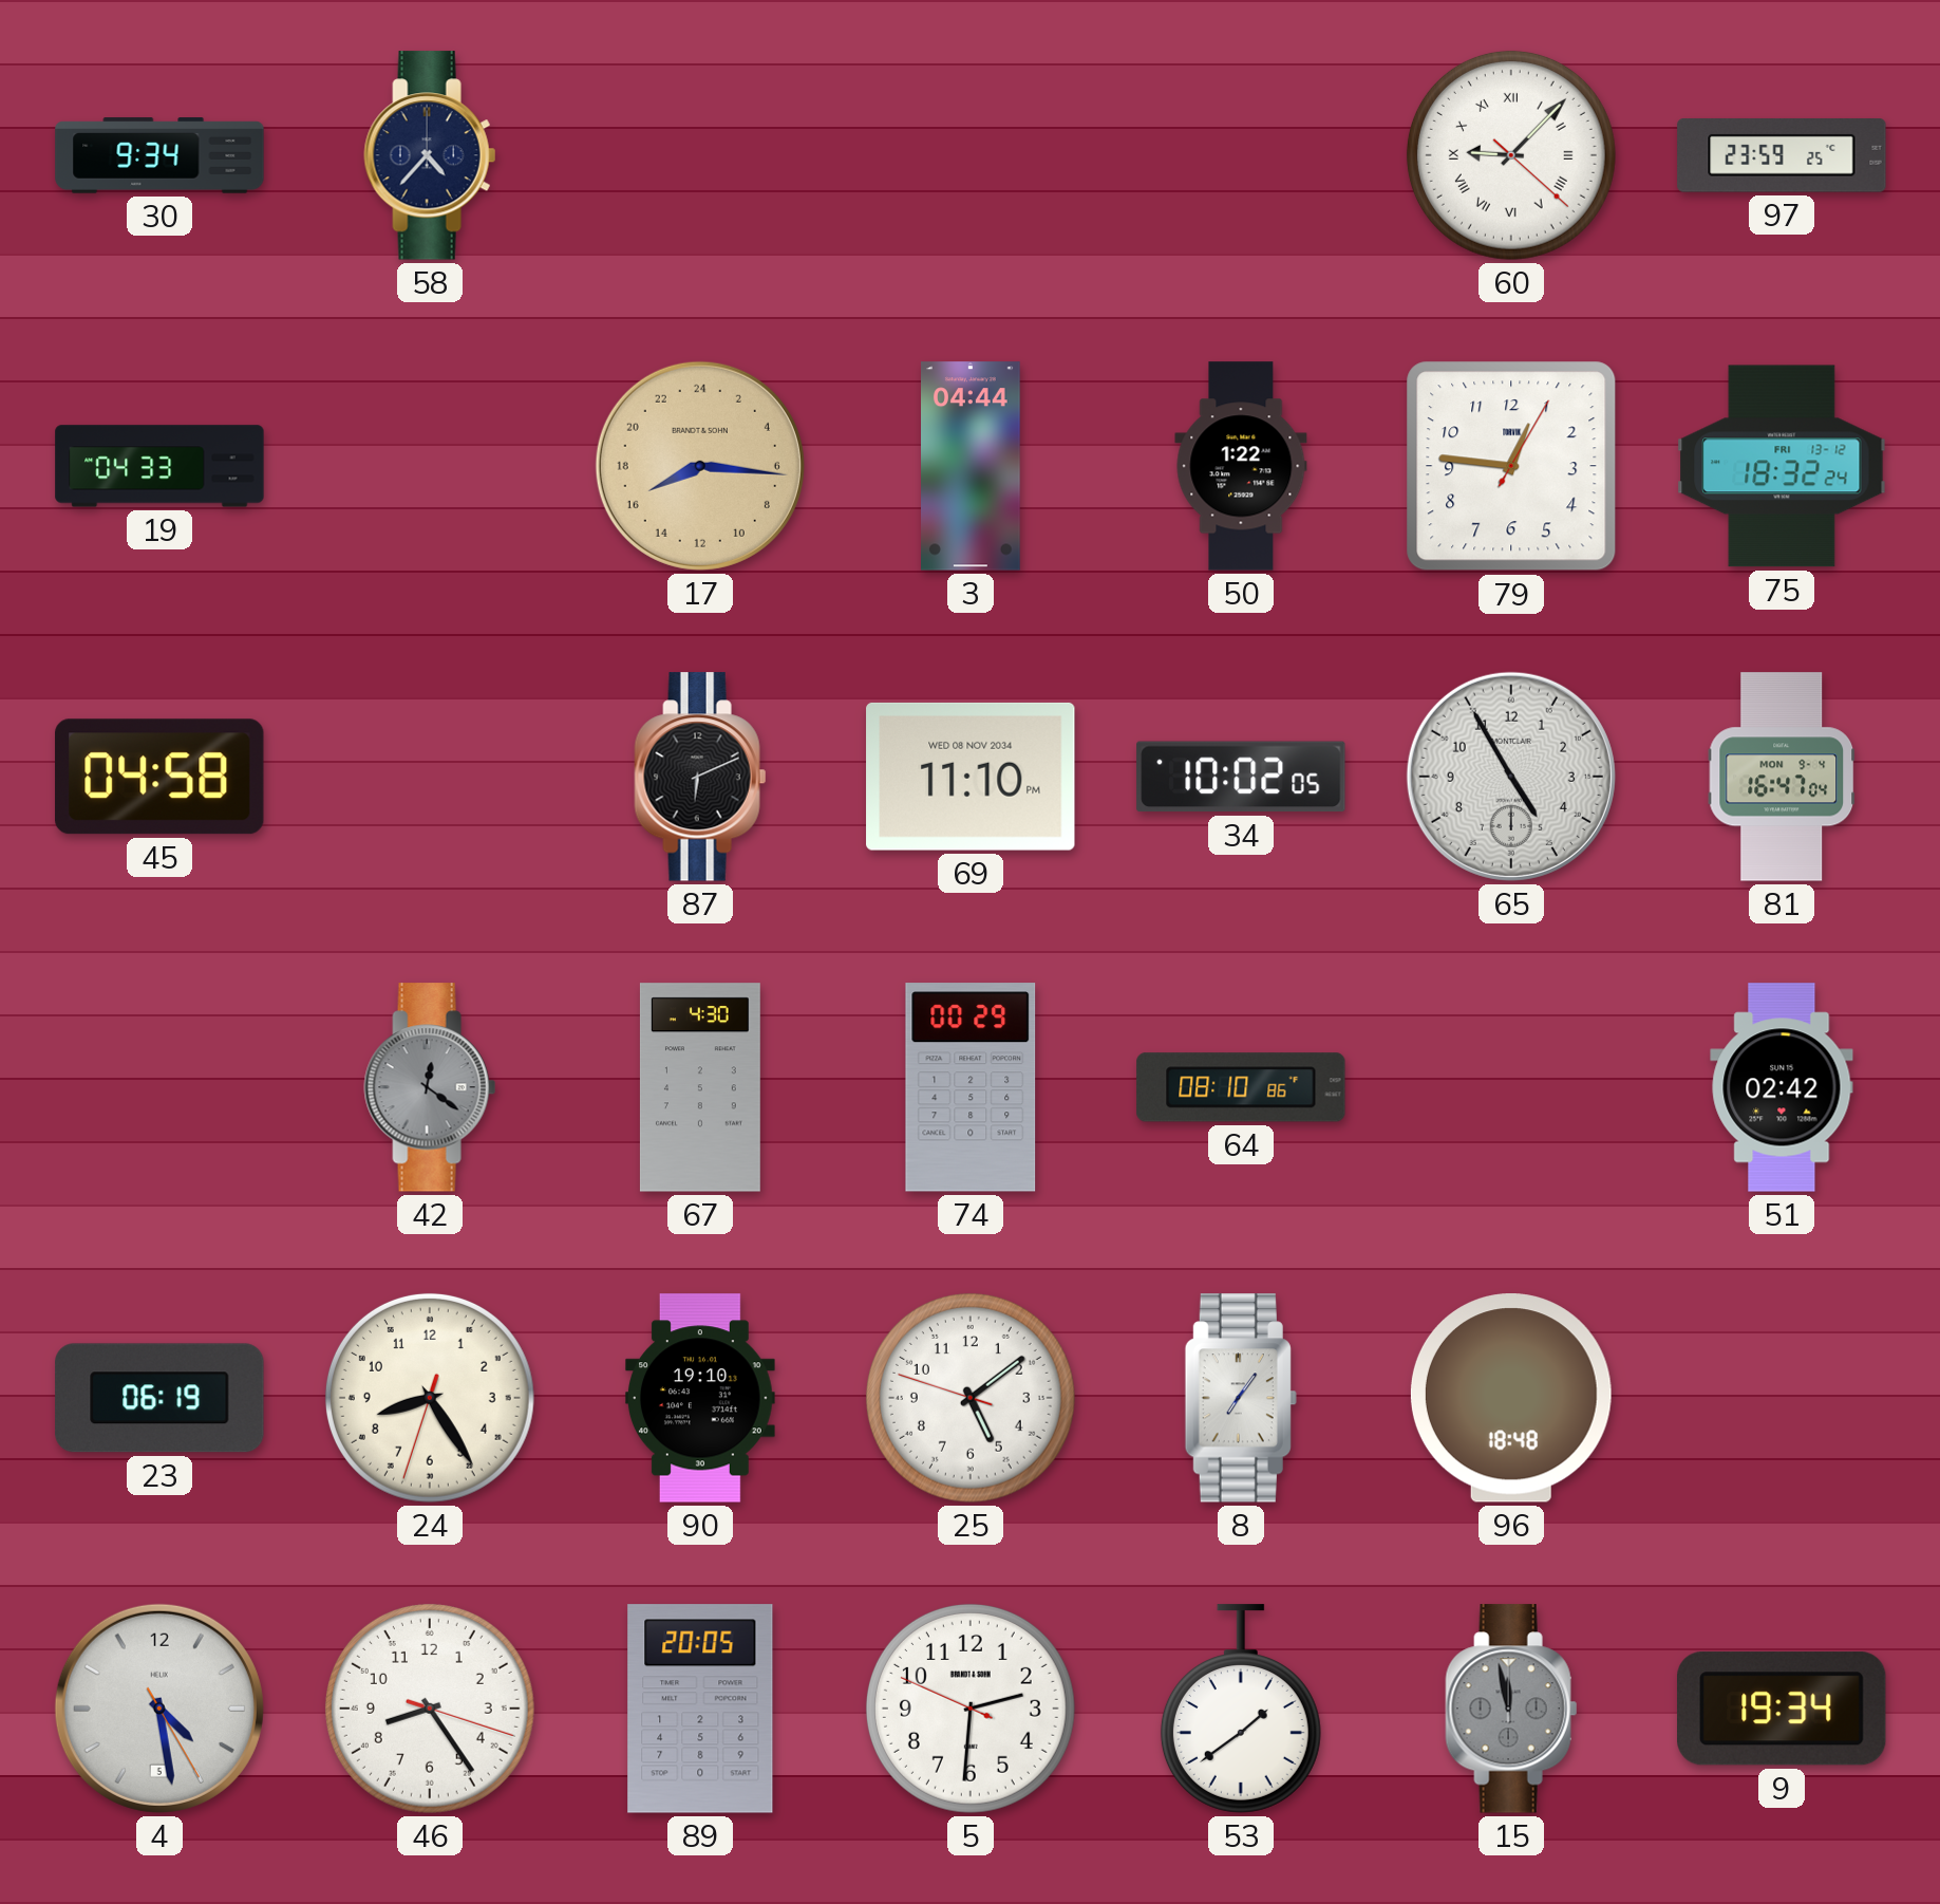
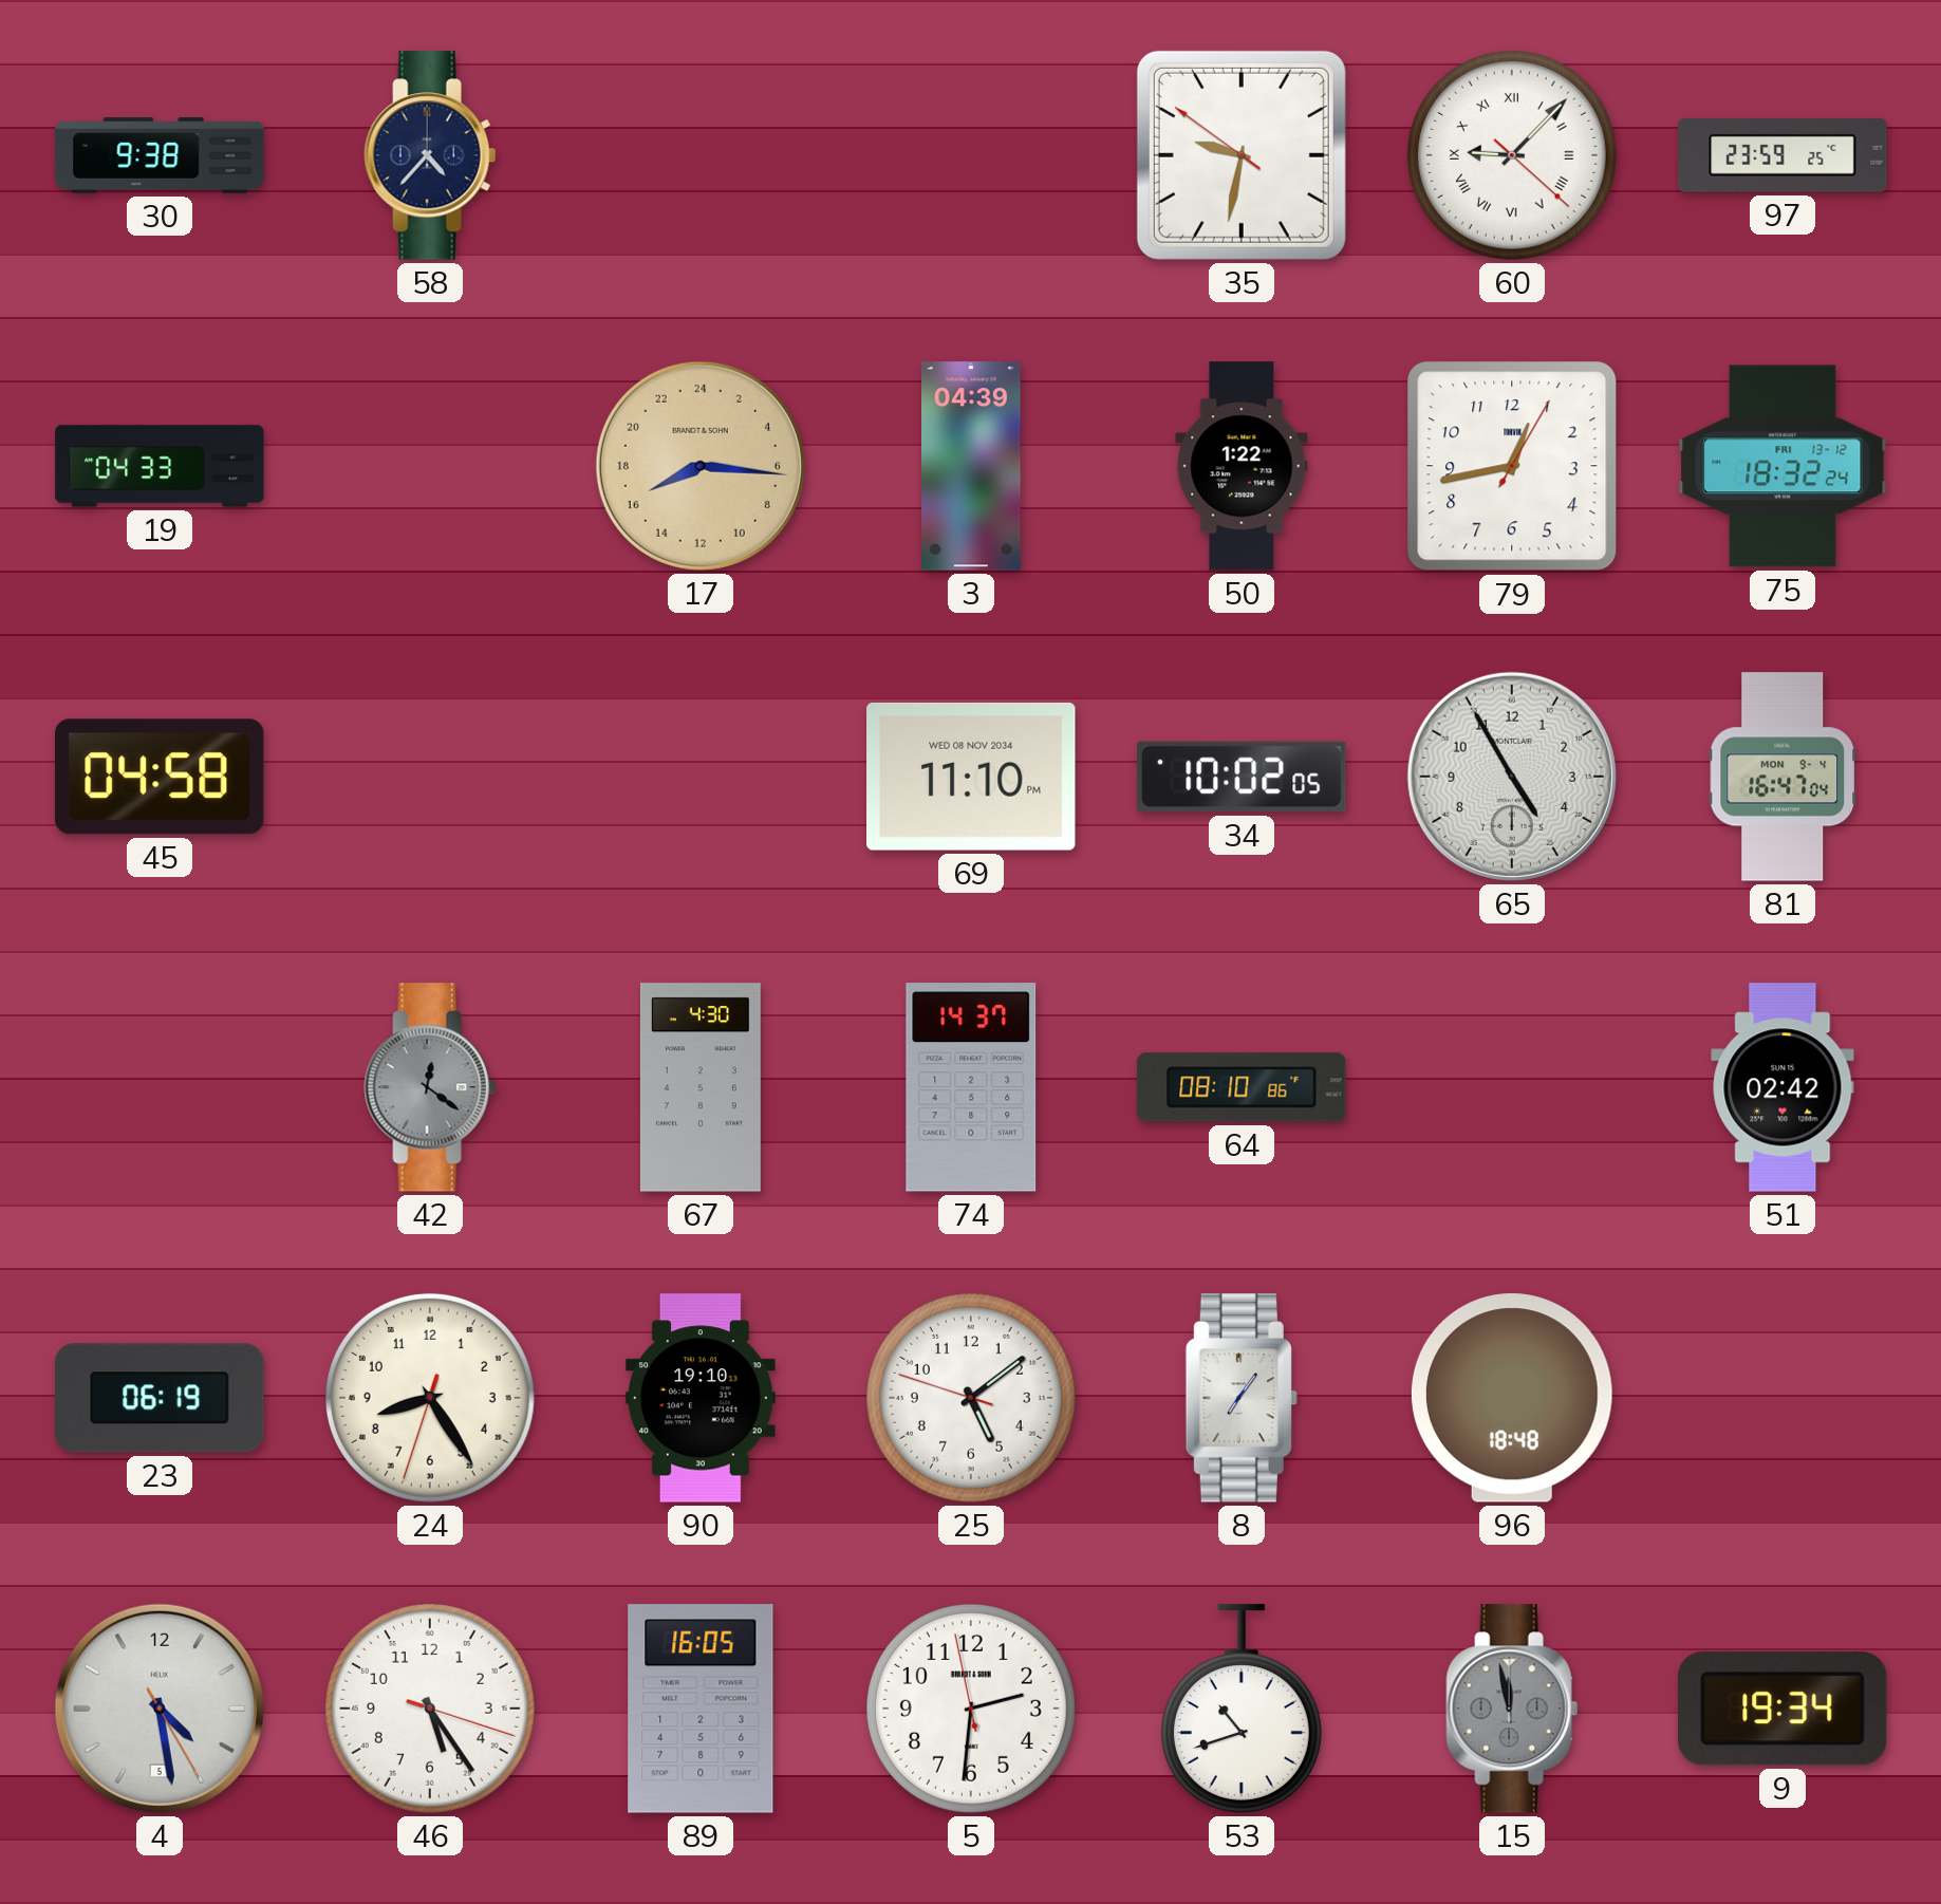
30: 9:34 -> 9:38
35: none -> 9:31
3: 04:44 -> 04:39
79: 12:46 -> 12:43
87: 6:11 -> none
74: 00:29 -> 14:37
46: 8:24 -> 5:24
89: 20:05 -> 16:05
5: 2:30:49 -> 2:30:58
53: 1:39 -> 10:42
